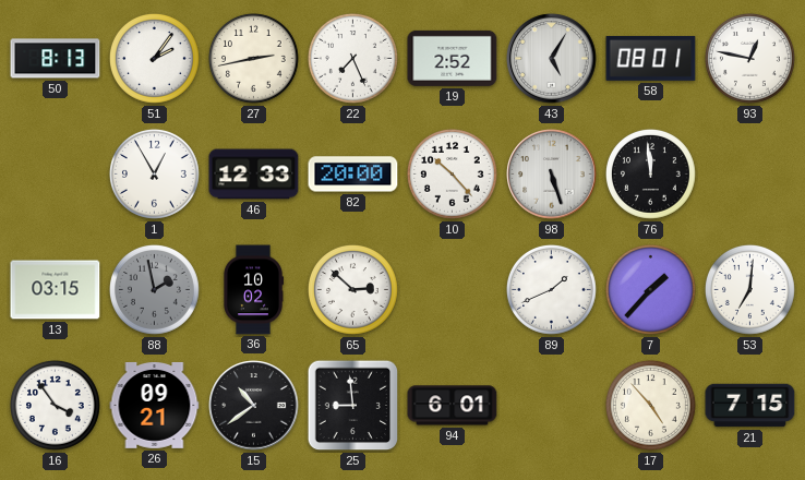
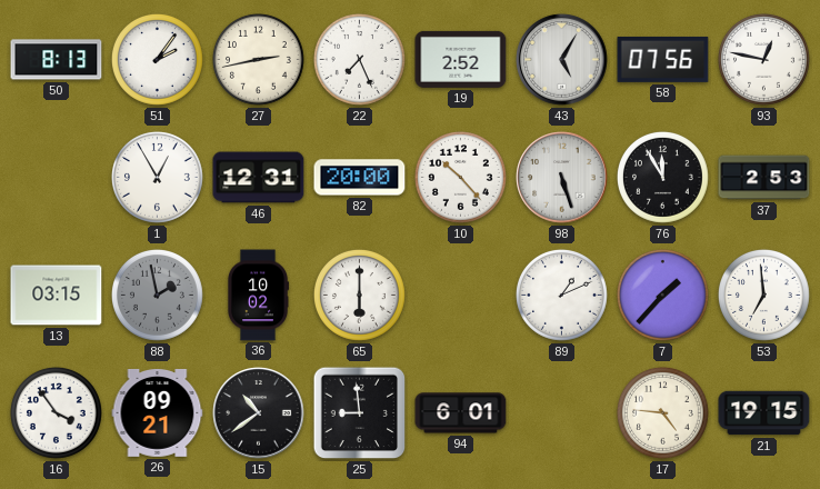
58: 08:01 -> 07:56
46: 12:33 -> 12:31
76: 11:59 -> 11:55
37: none -> 2:53
65: 2:52 -> 6:00
89: 1:41 -> 1:11
53: 7:01 -> 6:59
17: 4:53 -> 4:46
21: 7:15 -> 19:15
